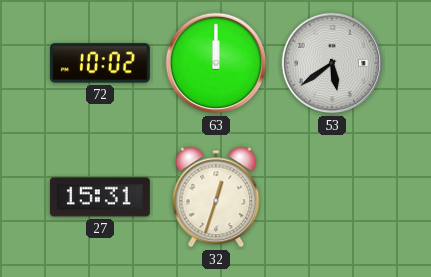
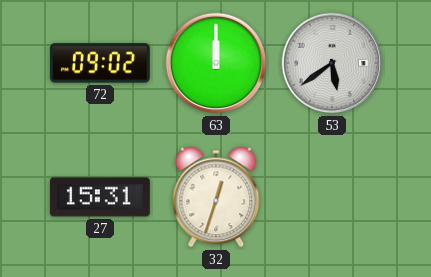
72: 10:02 -> 09:02
